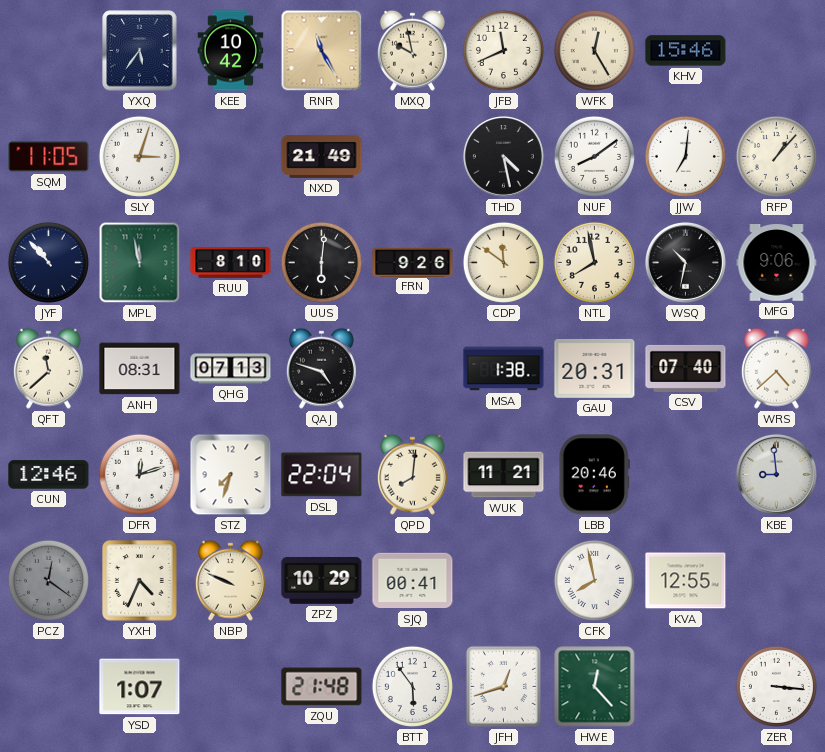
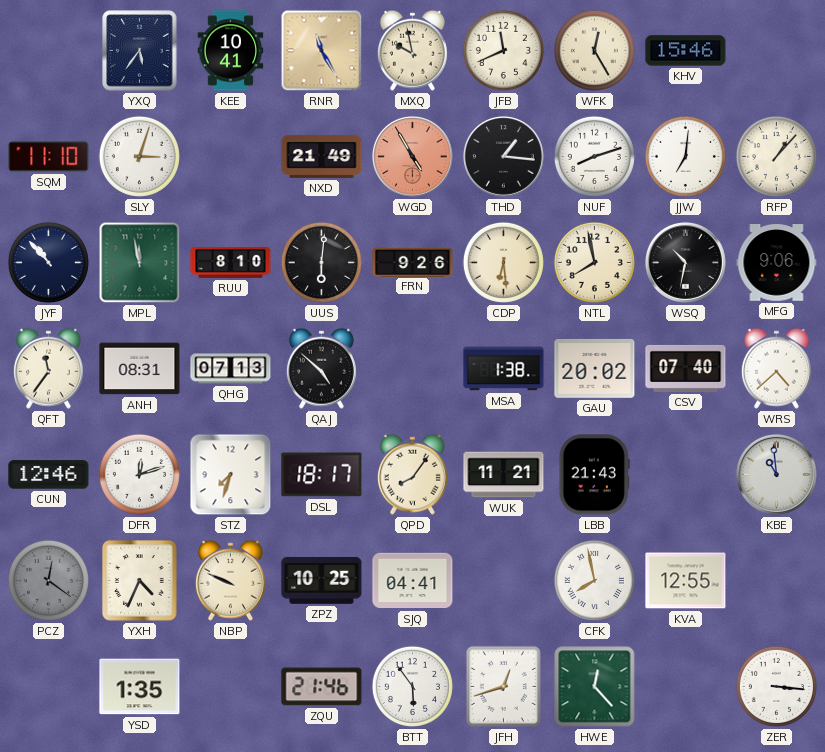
KEE: 10:42 -> 10:41
SQM: 11:05 -> 11:10
WGD: none -> 4:55
THD: 4:28 -> 1:16
NUF: 8:09 -> 8:12
CDP: 11:51 -> 6:29
QFT: 11:38 -> 11:36
QAJ: 4:48 -> 4:52
GAU: 20:31 -> 20:02
DSL: 22:04 -> 18:17
QPD: 8:01 -> 8:06
LBB: 20:46 -> 21:43
KBE: 8:59 -> 10:59
ZPZ: 10:29 -> 10:25
SJQ: 00:41 -> 04:41
YSD: 1:07 -> 1:35
ZQU: 21:48 -> 21:46
